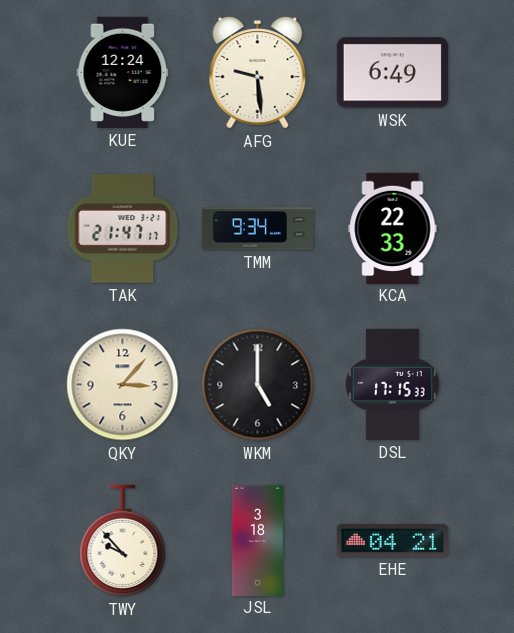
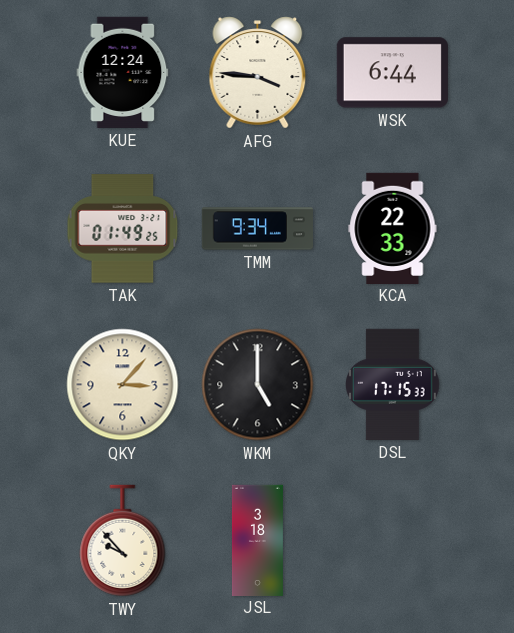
AFG: 9:29 -> 3:46
WSK: 6:49 -> 6:44
TAK: 21:47 -> 01:49
EHE: 04:21 -> none
